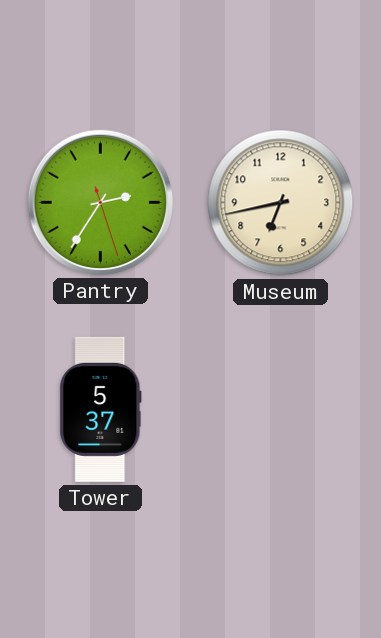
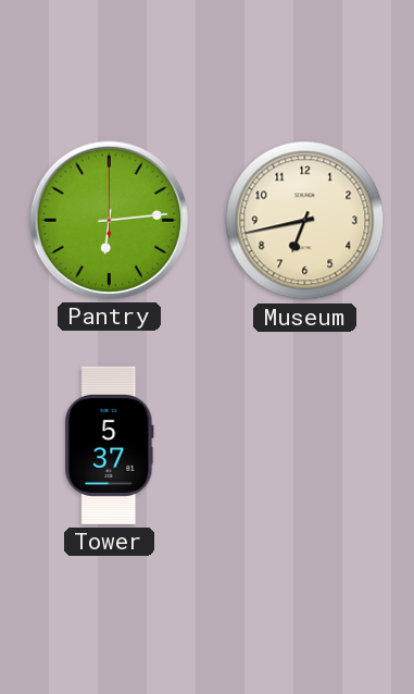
Pantry: 2:35 -> 6:14
